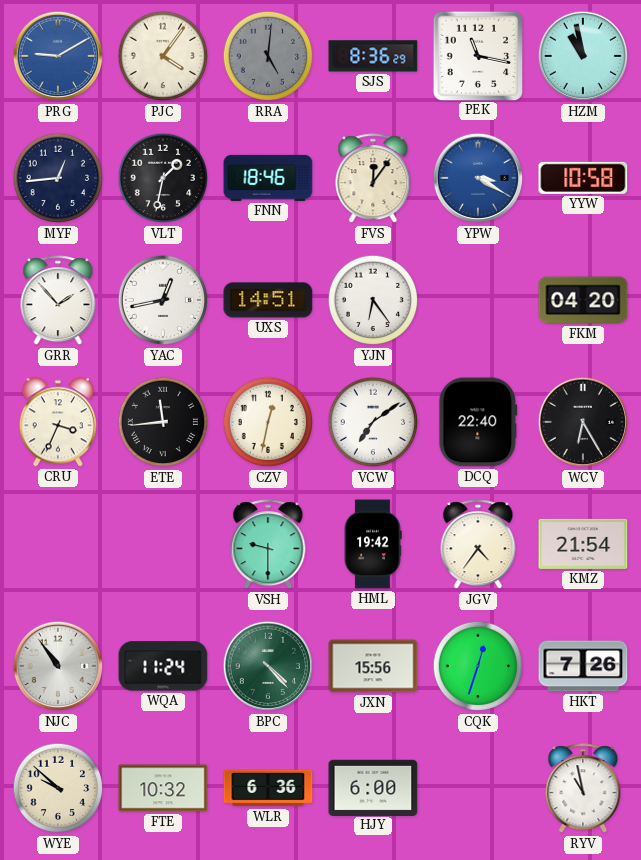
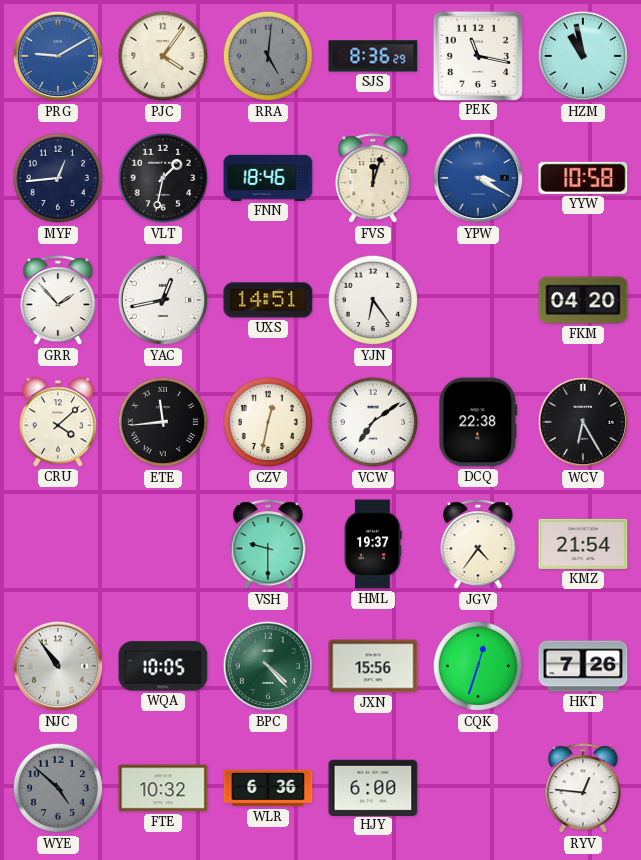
FVS: 12:06 -> 12:03
CRU: 3:34 -> 4:08
DCQ: 22:40 -> 22:38
HML: 19:42 -> 19:37
WQA: 11:24 -> 10:05
WYE: 9:52 -> 4:52
WYE dial: cream -> grey
RYV: 10:58 -> 12:46
